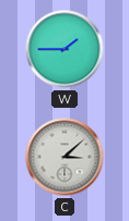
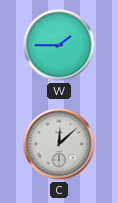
C: 3:08 -> 12:08
